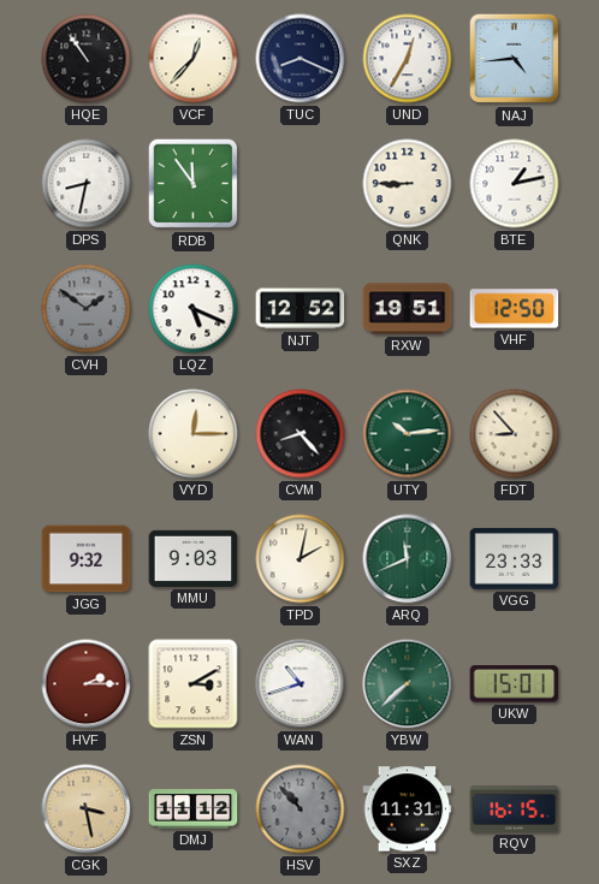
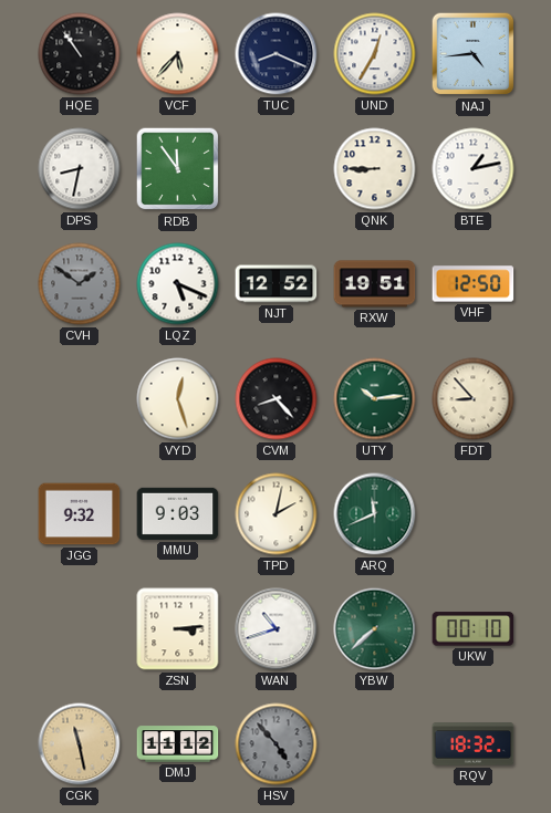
VCF: 12:37 -> 5:37
VYD: 12:15 -> 12:27
VGG: 23:33 -> none
HVF: 2:15 -> none
ZSN: 3:10 -> 3:14
UKW: 15:01 -> 00:10
CGK: 3:28 -> 11:28
HSV: 10:53 -> 4:53
SXZ: 11:31 -> none
RQV: 16:15 -> 18:32
